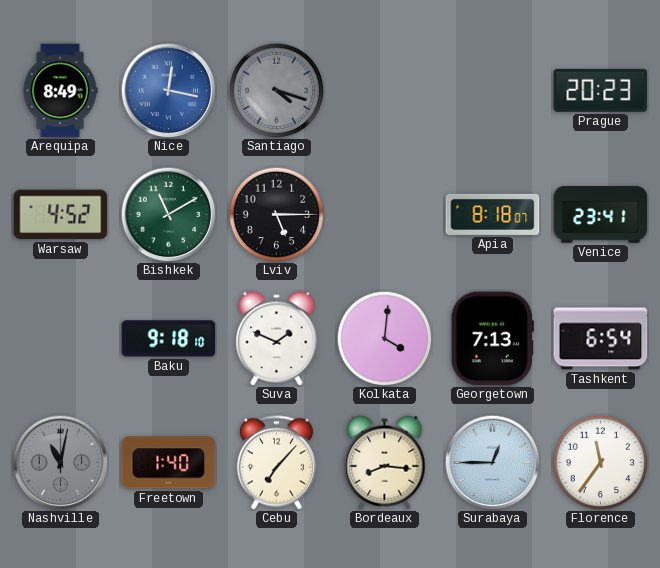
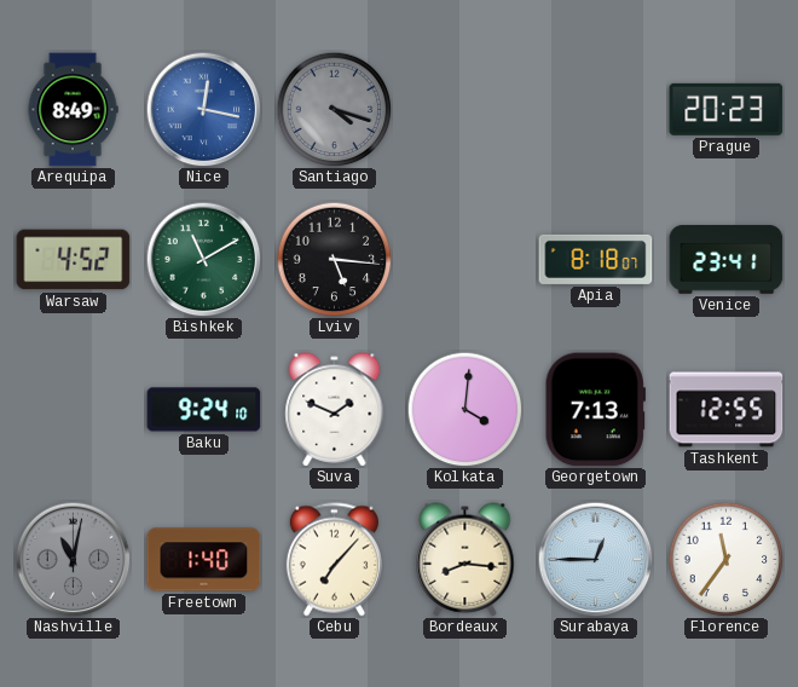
Lviv: 5:15 -> 5:16
Baku: 9:18 -> 9:24
Tashkent: 6:54 -> 12:55
